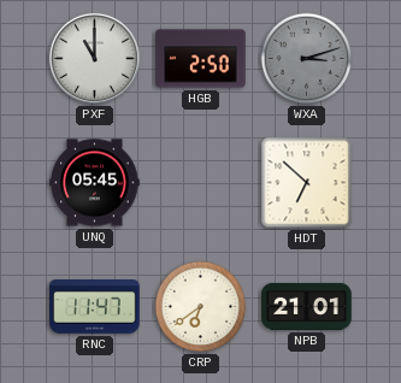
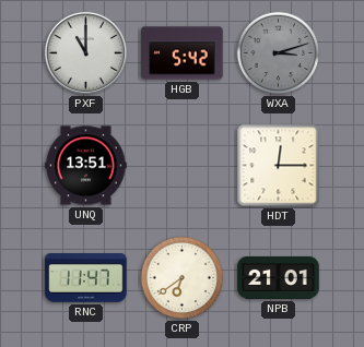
HGB: 2:50 -> 5:42
UNQ: 05:45 -> 13:51
HDT: 6:52 -> 12:15
